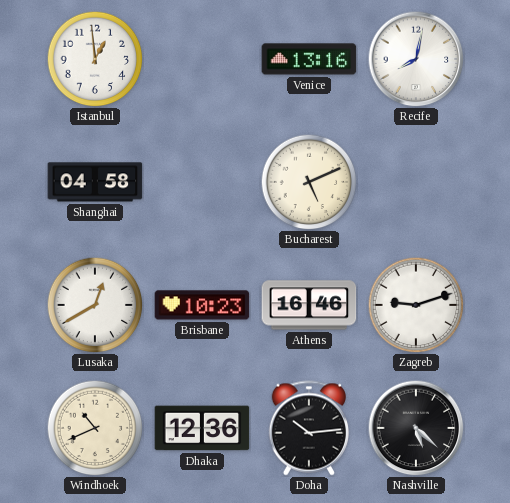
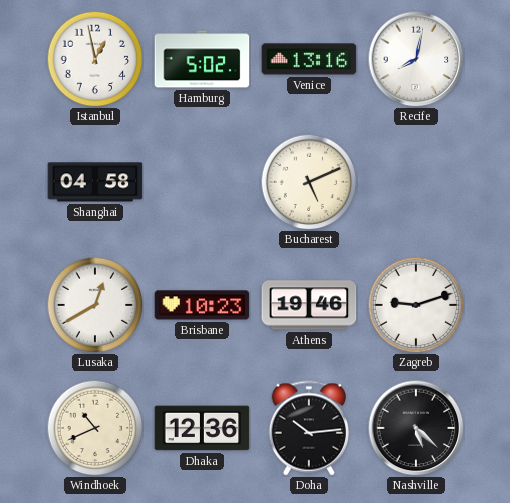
Istanbul: 12:59 -> 12:58
Hamburg: none -> 5:02
Athens: 16:46 -> 19:46
